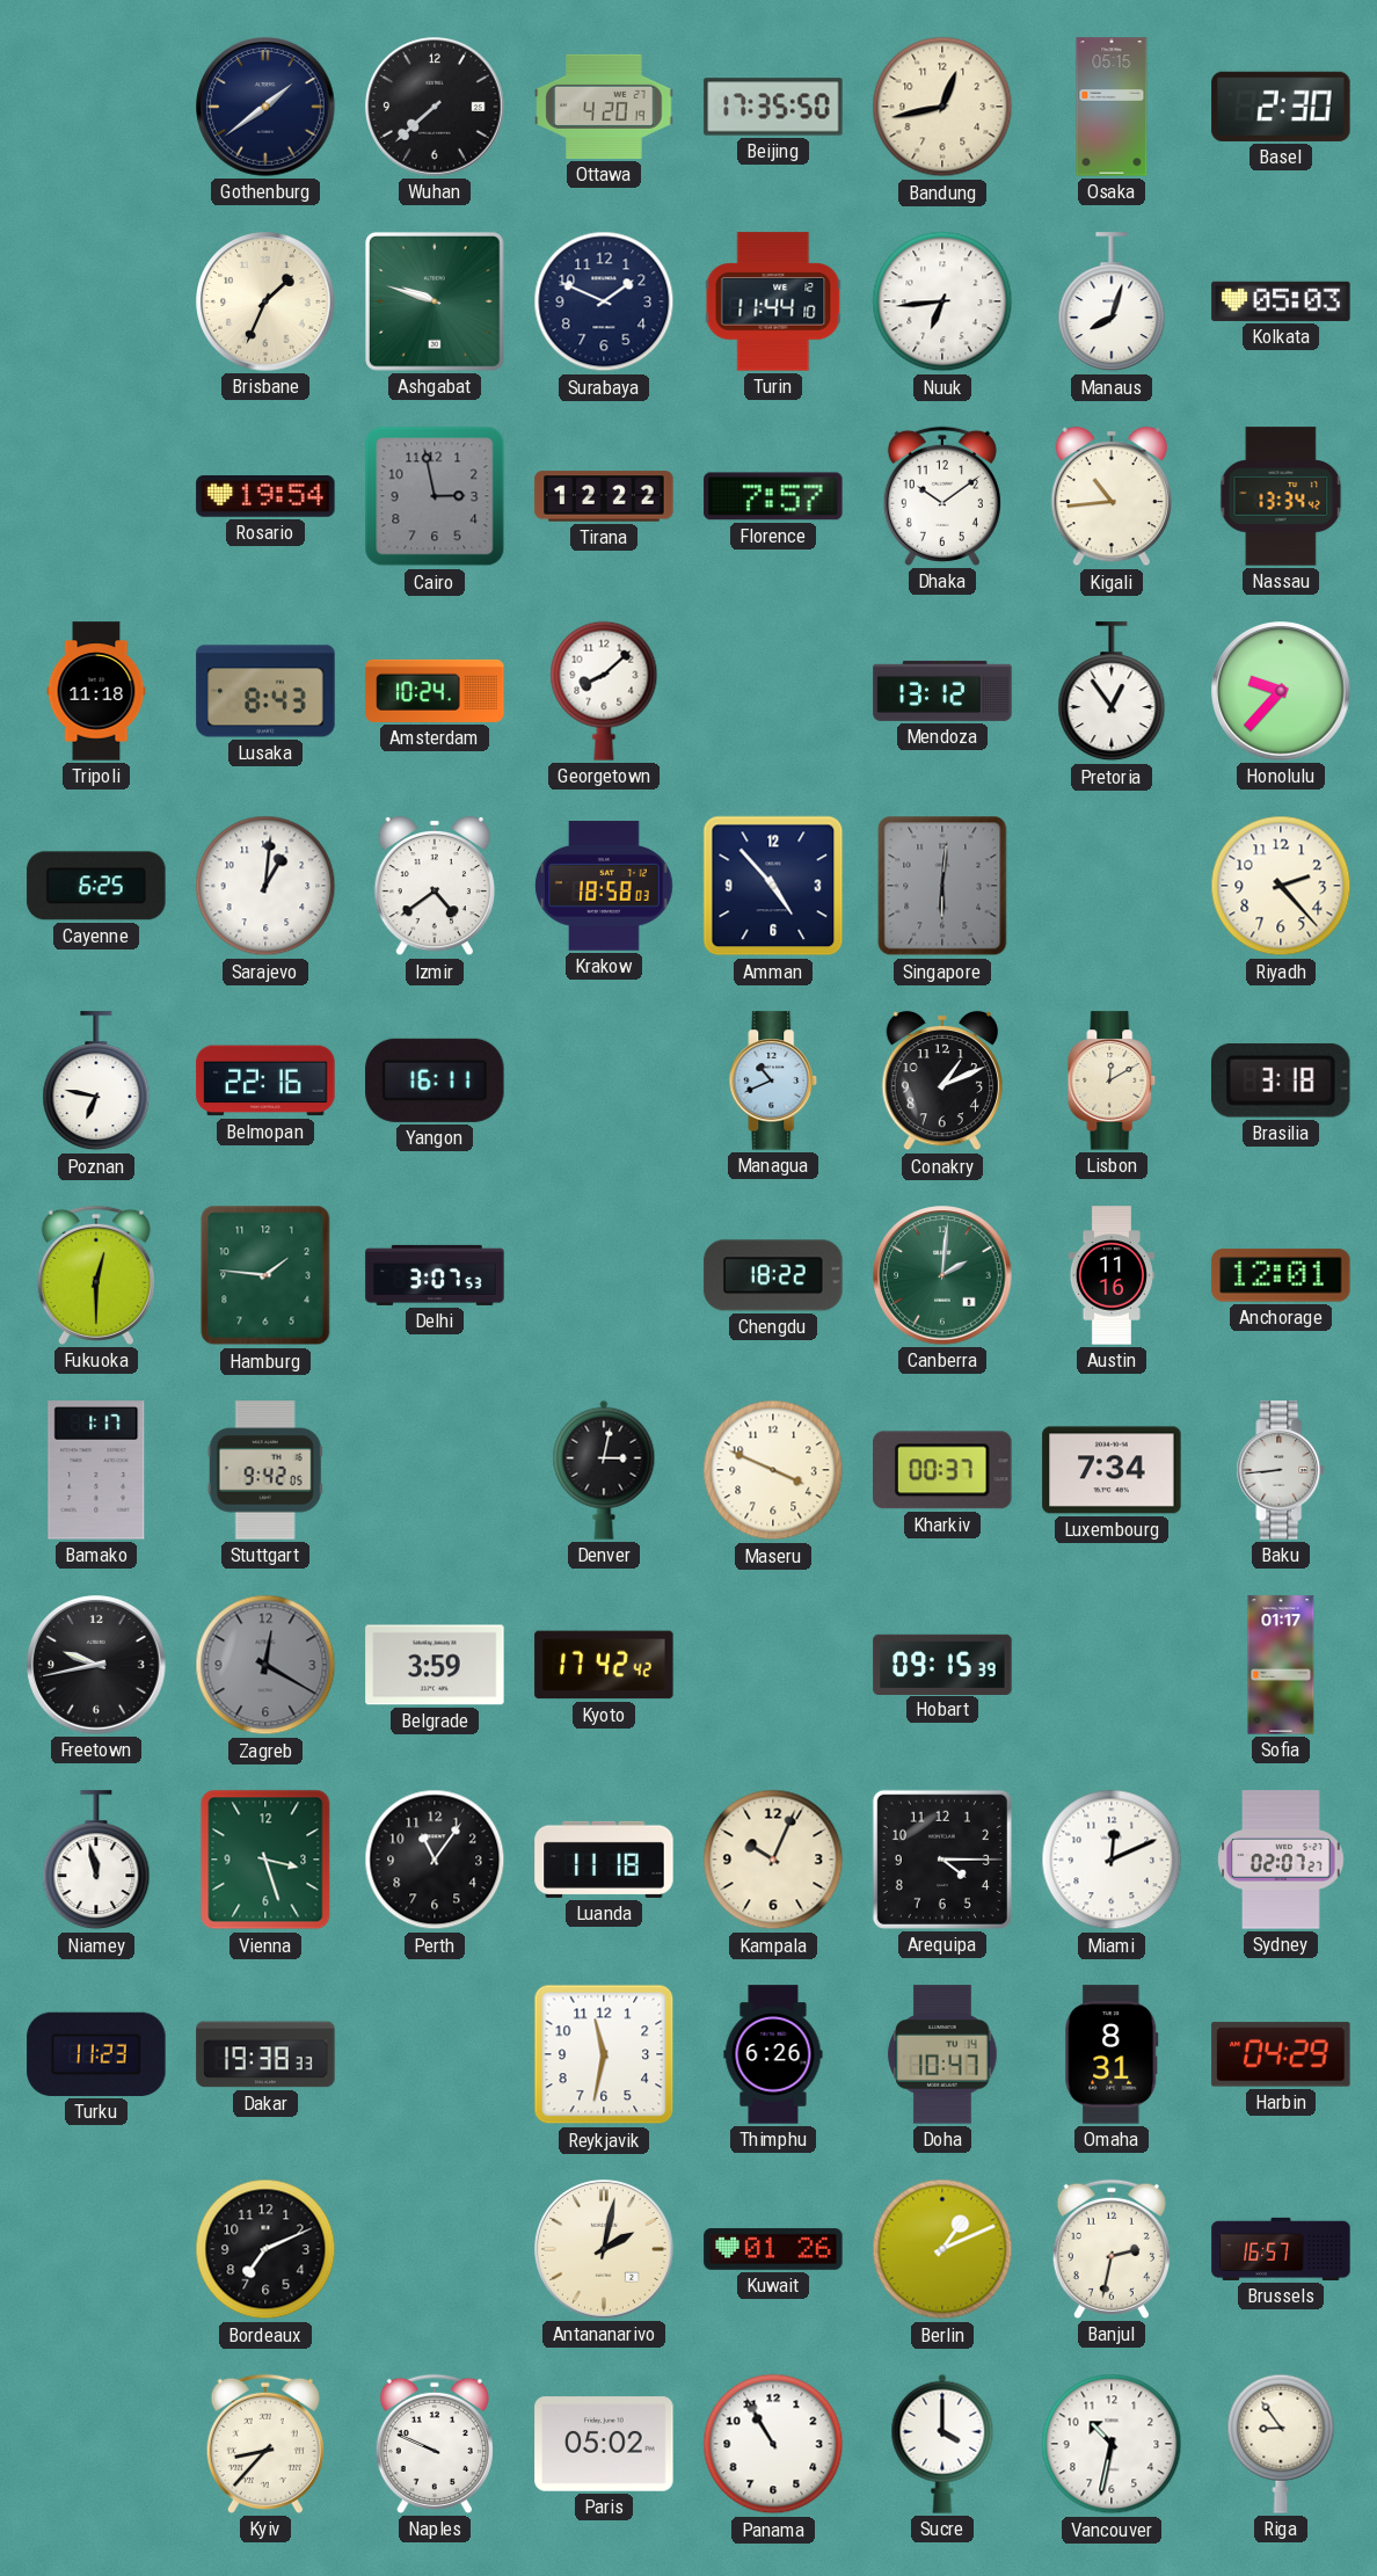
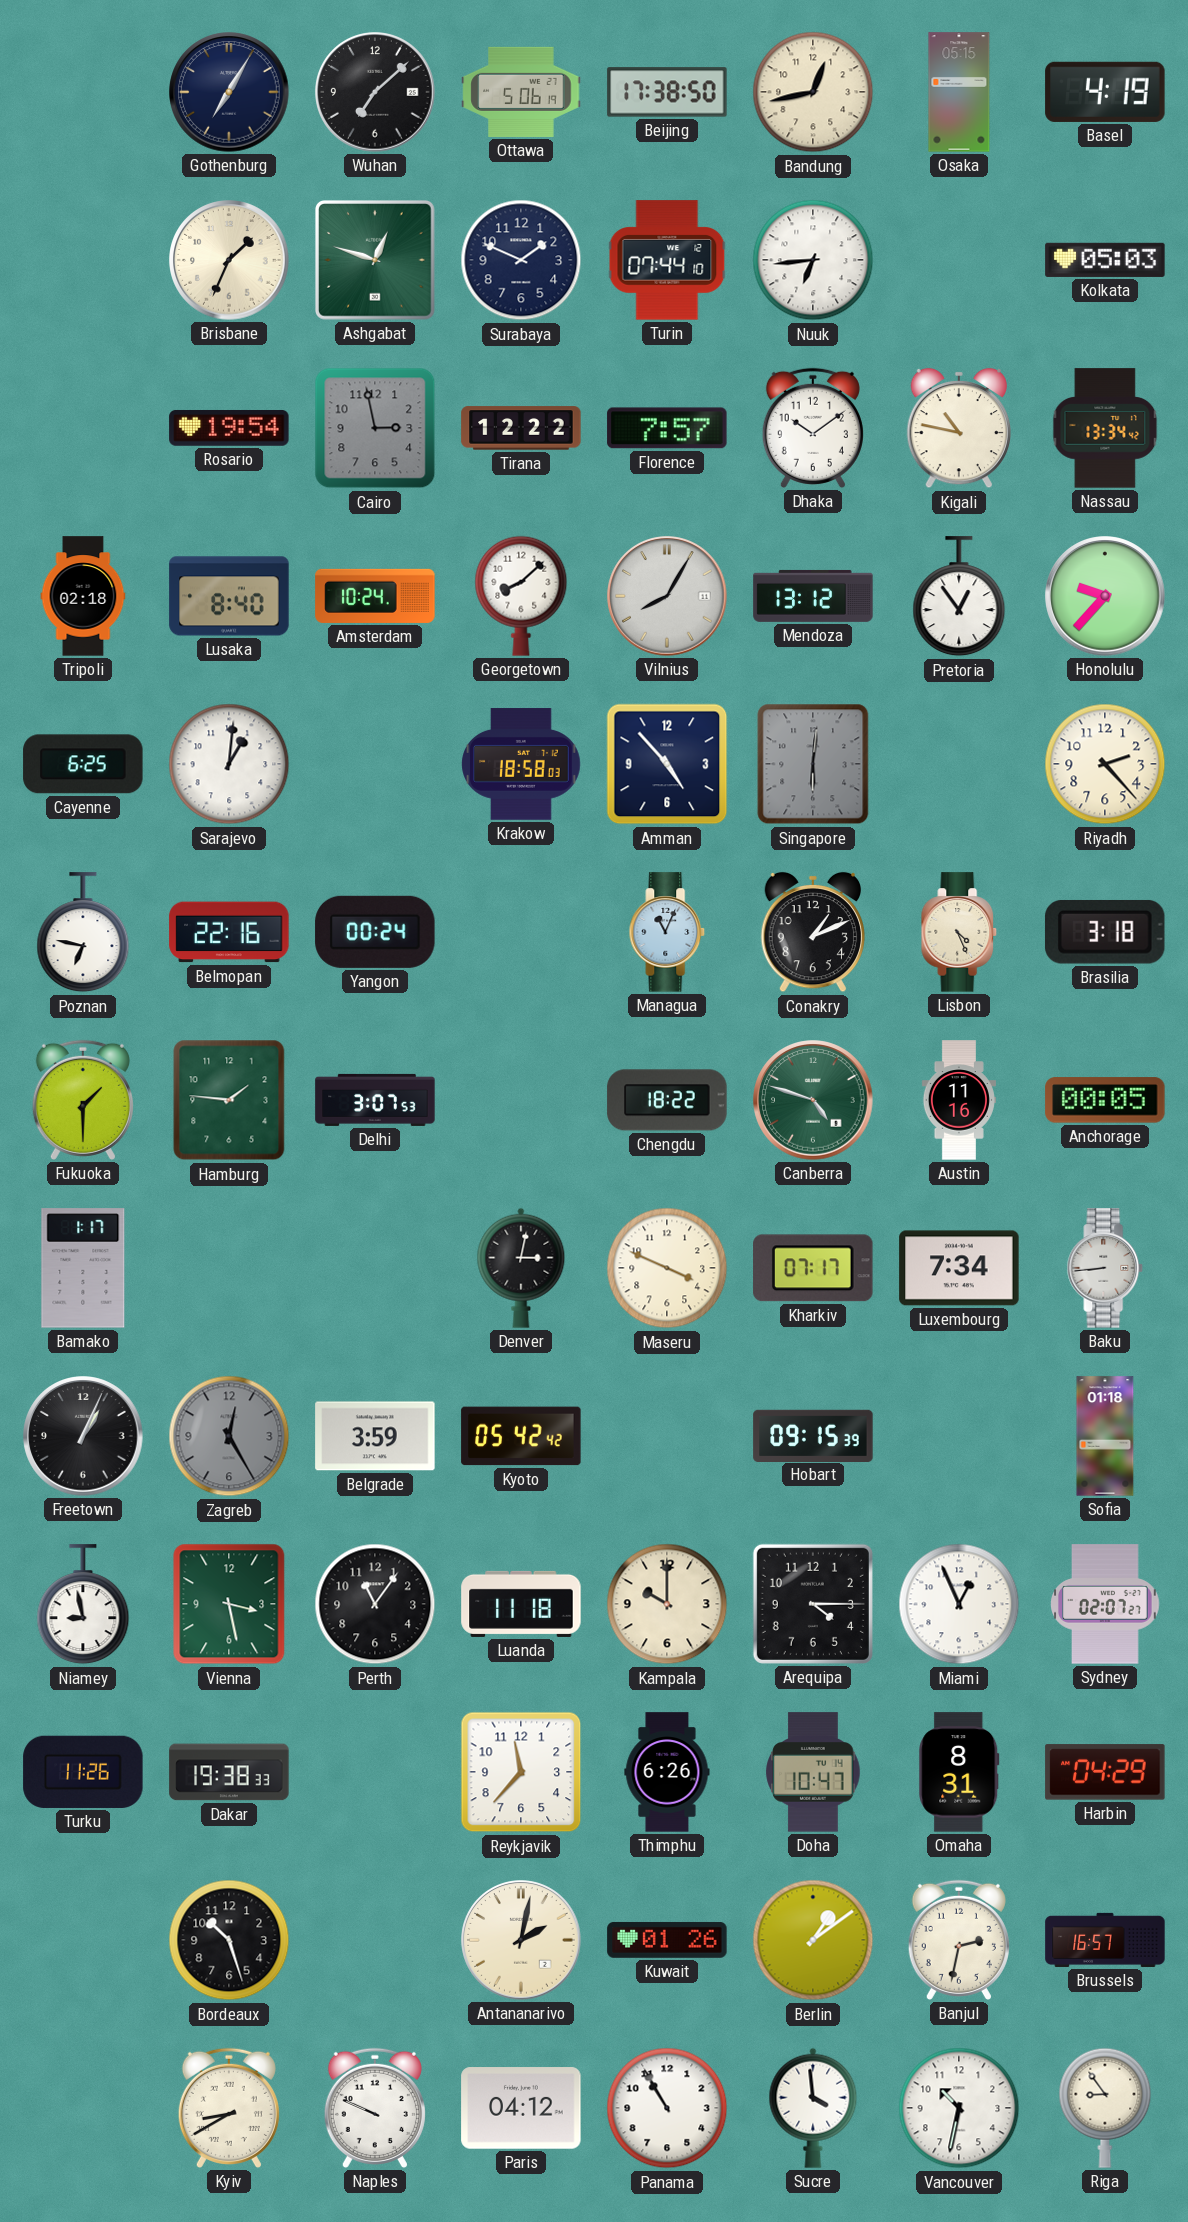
Gothenburg: 1:39 -> 7:05
Wuhan: 7:38 -> 7:08
Ottawa: 4:20 -> 5:06
Beijing: 17:35 -> 17:38
Basel: 2:30 -> 4:19
Ashgabat: 9:48 -> 12:48
Turin: 11:44 -> 07:44
Manaus: 8:03 -> none
Kigali: 10:44 -> 10:47
Tripoli: 11:18 -> 02:18
Lusaka: 8:43 -> 8:40
Vilnius: none -> 8:05
Izmir: 4:39 -> none
Yangon: 16:11 -> 00:24
Managua: 10:41 -> 11:04
Lisbon: 12:10 -> 4:26
Fukuoka: 12:30 -> 1:30
Canberra: 2:01 -> 4:48
Anchorage: 12:01 -> 00:05
Stuttgart: 9:42 -> none
Kharkiv: 00:37 -> 07:17
Freetown: 9:43 -> 1:04
Zagreb: 12:20 -> 12:25
Kyoto: 17:42 -> 05:42
Sofia: 01:17 -> 01:18
Niamey: 11:58 -> 8:58
Vienna: 3:27 -> 3:28
Kampala: 10:04 -> 10:00
Miami: 12:11 -> 12:56
Turku: 11:23 -> 11:26
Reykjavik: 11:32 -> 11:37
Bordeaux: 7:11 -> 10:27
Berlin: 1:11 -> 1:09
Kyiv: 8:37 -> 8:40
Paris: 05:02 -> 04:12
Sucre: 4:00 -> 3:59
